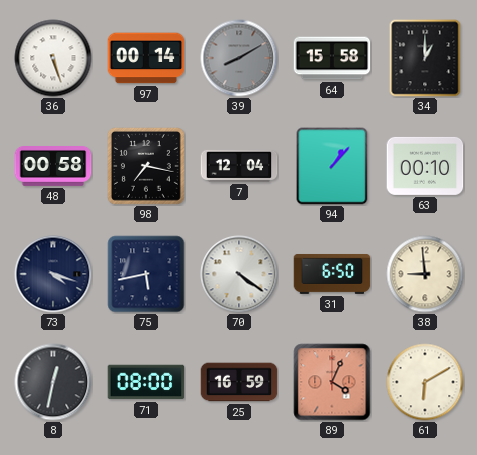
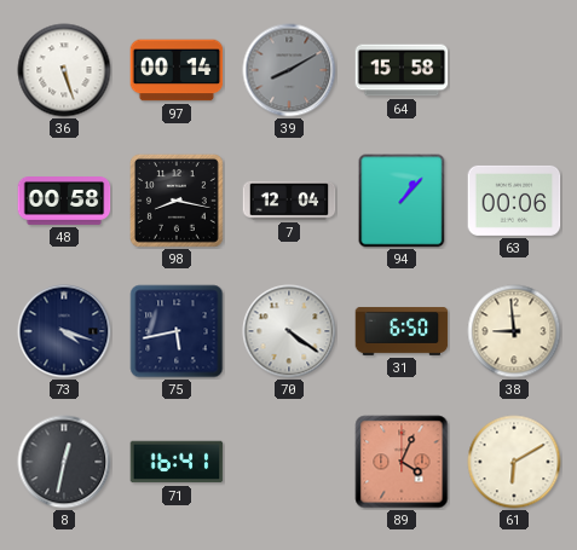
34: 1:00 -> none
98: 7:17 -> 8:17
63: 00:10 -> 00:06
71: 08:00 -> 16:41
25: 16:59 -> none
